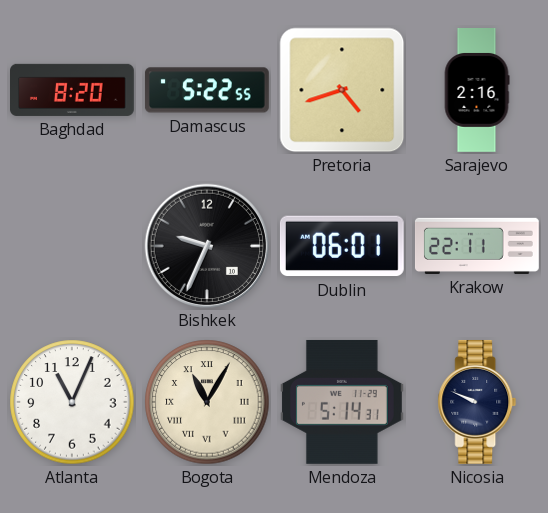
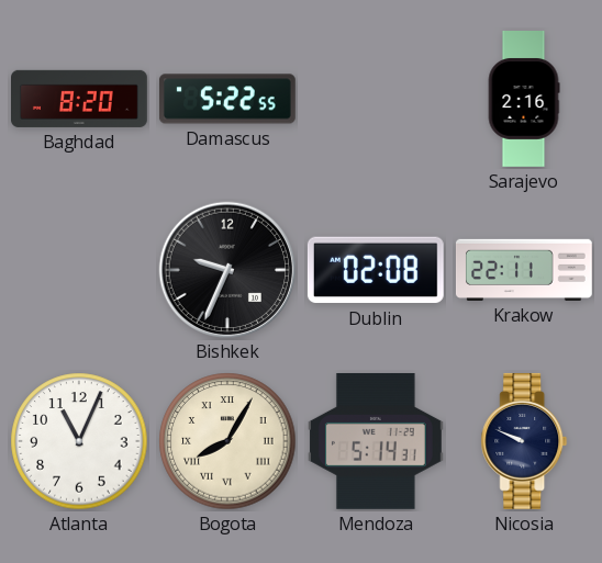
Pretoria: 4:42 -> none
Dublin: 06:01 -> 02:08
Bogota: 11:05 -> 8:05
